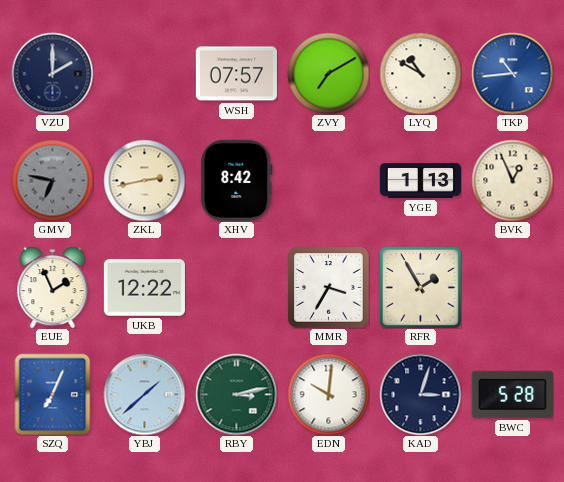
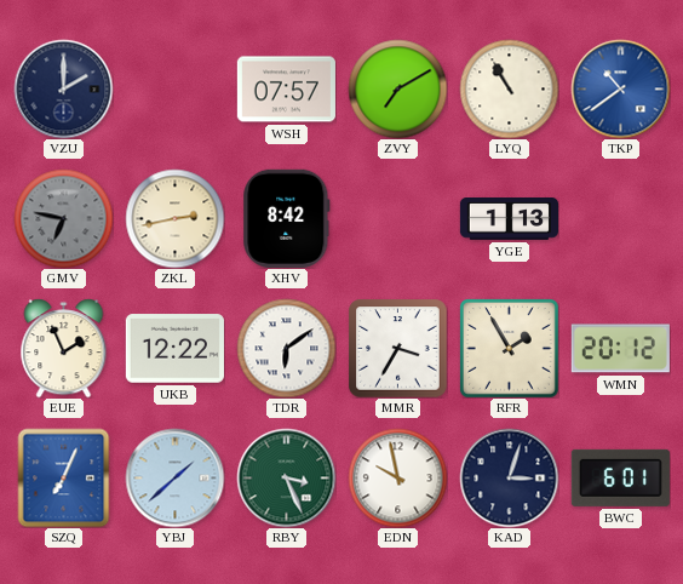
LYQ: 10:50 -> 10:55
TKP: 10:44 -> 10:39
BVK: 12:56 -> none
TDR: none -> 6:09
WMN: none -> 20:12
RBY: 3:13 -> 3:26
EDN: 10:01 -> 9:58
BWC: 5:28 -> 6:01
